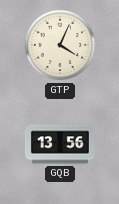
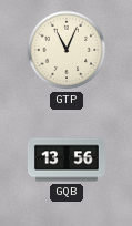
GTP: 4:04 -> 11:04
